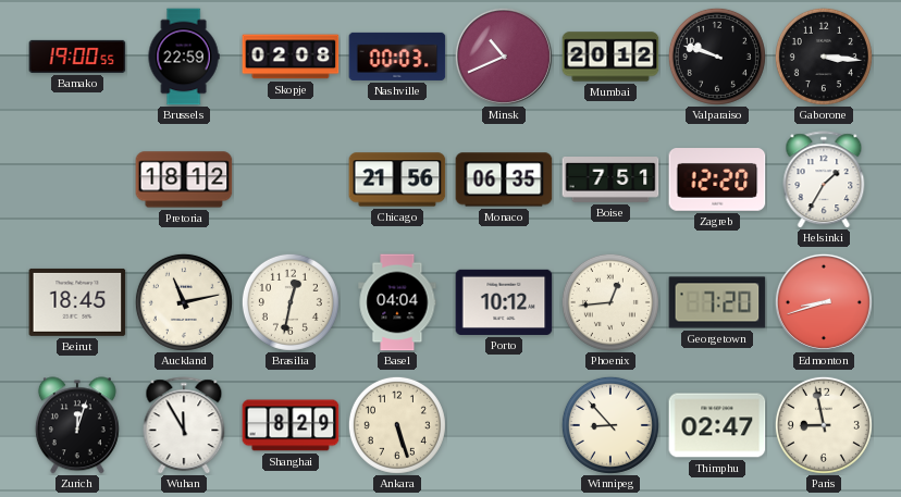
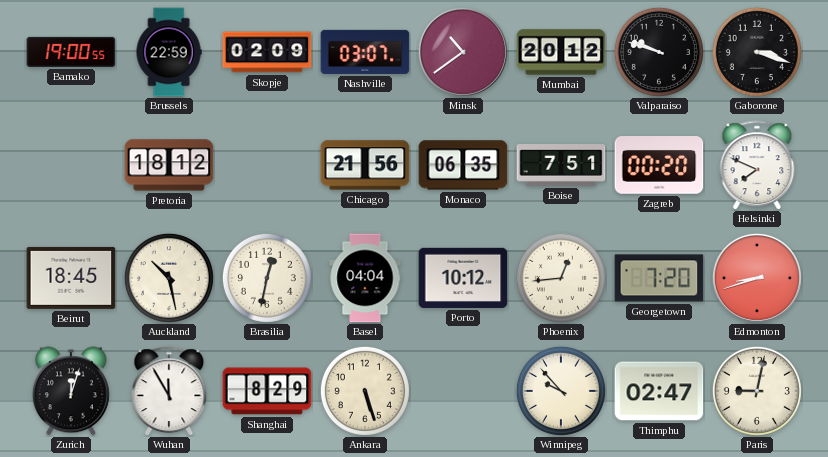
Skopje: 02:08 -> 02:09
Nashville: 00:03 -> 03:07
Minsk: 10:41 -> 10:39
Gaborone: 3:16 -> 3:18
Zagreb: 12:20 -> 00:20
Helsinki: 1:35 -> 7:49
Auckland: 11:13 -> 10:28
Winnipeg: 8:53 -> 9:53
Paris: 8:58 -> 9:02
